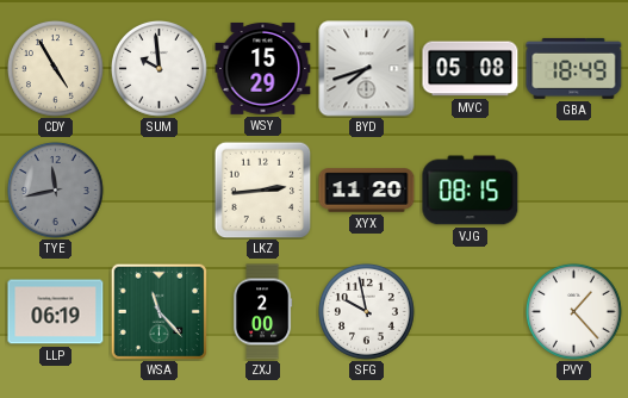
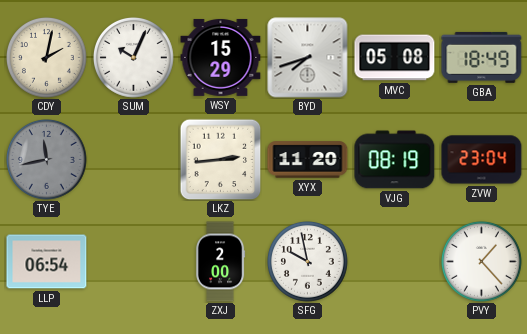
CDY: 4:55 -> 2:02
SUM: 9:59 -> 10:04
VJG: 08:15 -> 08:19
ZVW: none -> 23:04
LLP: 06:19 -> 06:54
WSA: 11:23 -> none
